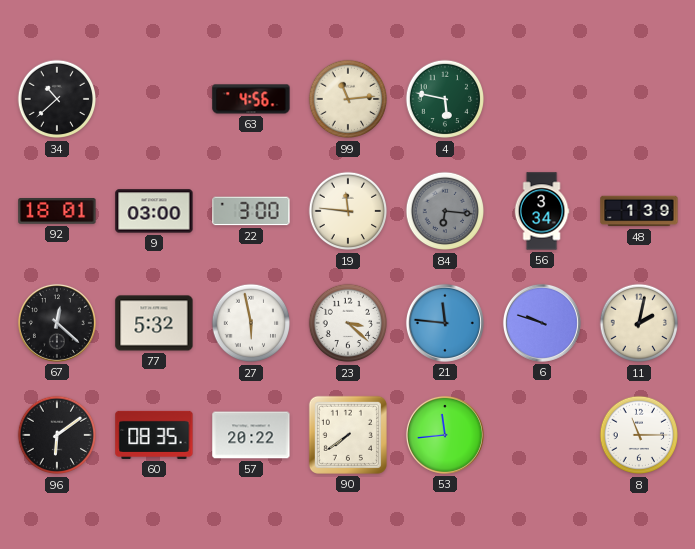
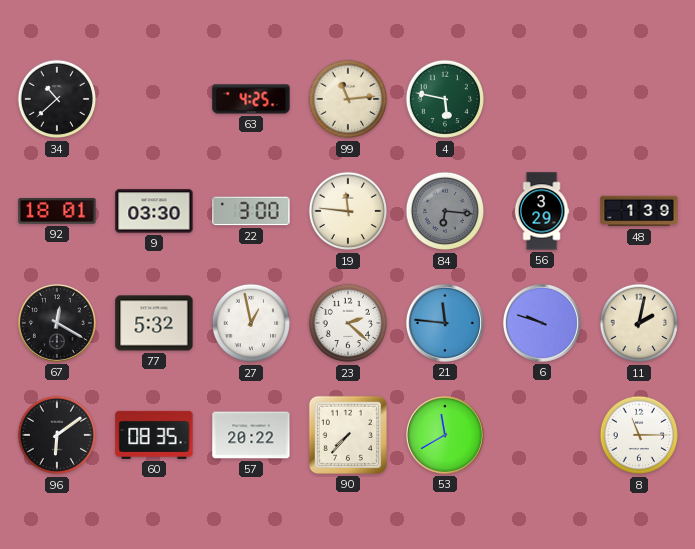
63: 4:56 -> 4:25
9: 03:00 -> 03:30
56: 3:34 -> 3:29
67: 12:22 -> 12:20
27: 5:58 -> 12:58
23: 3:22 -> 2:22
90: 7:39 -> 7:37
53: 11:44 -> 11:40
